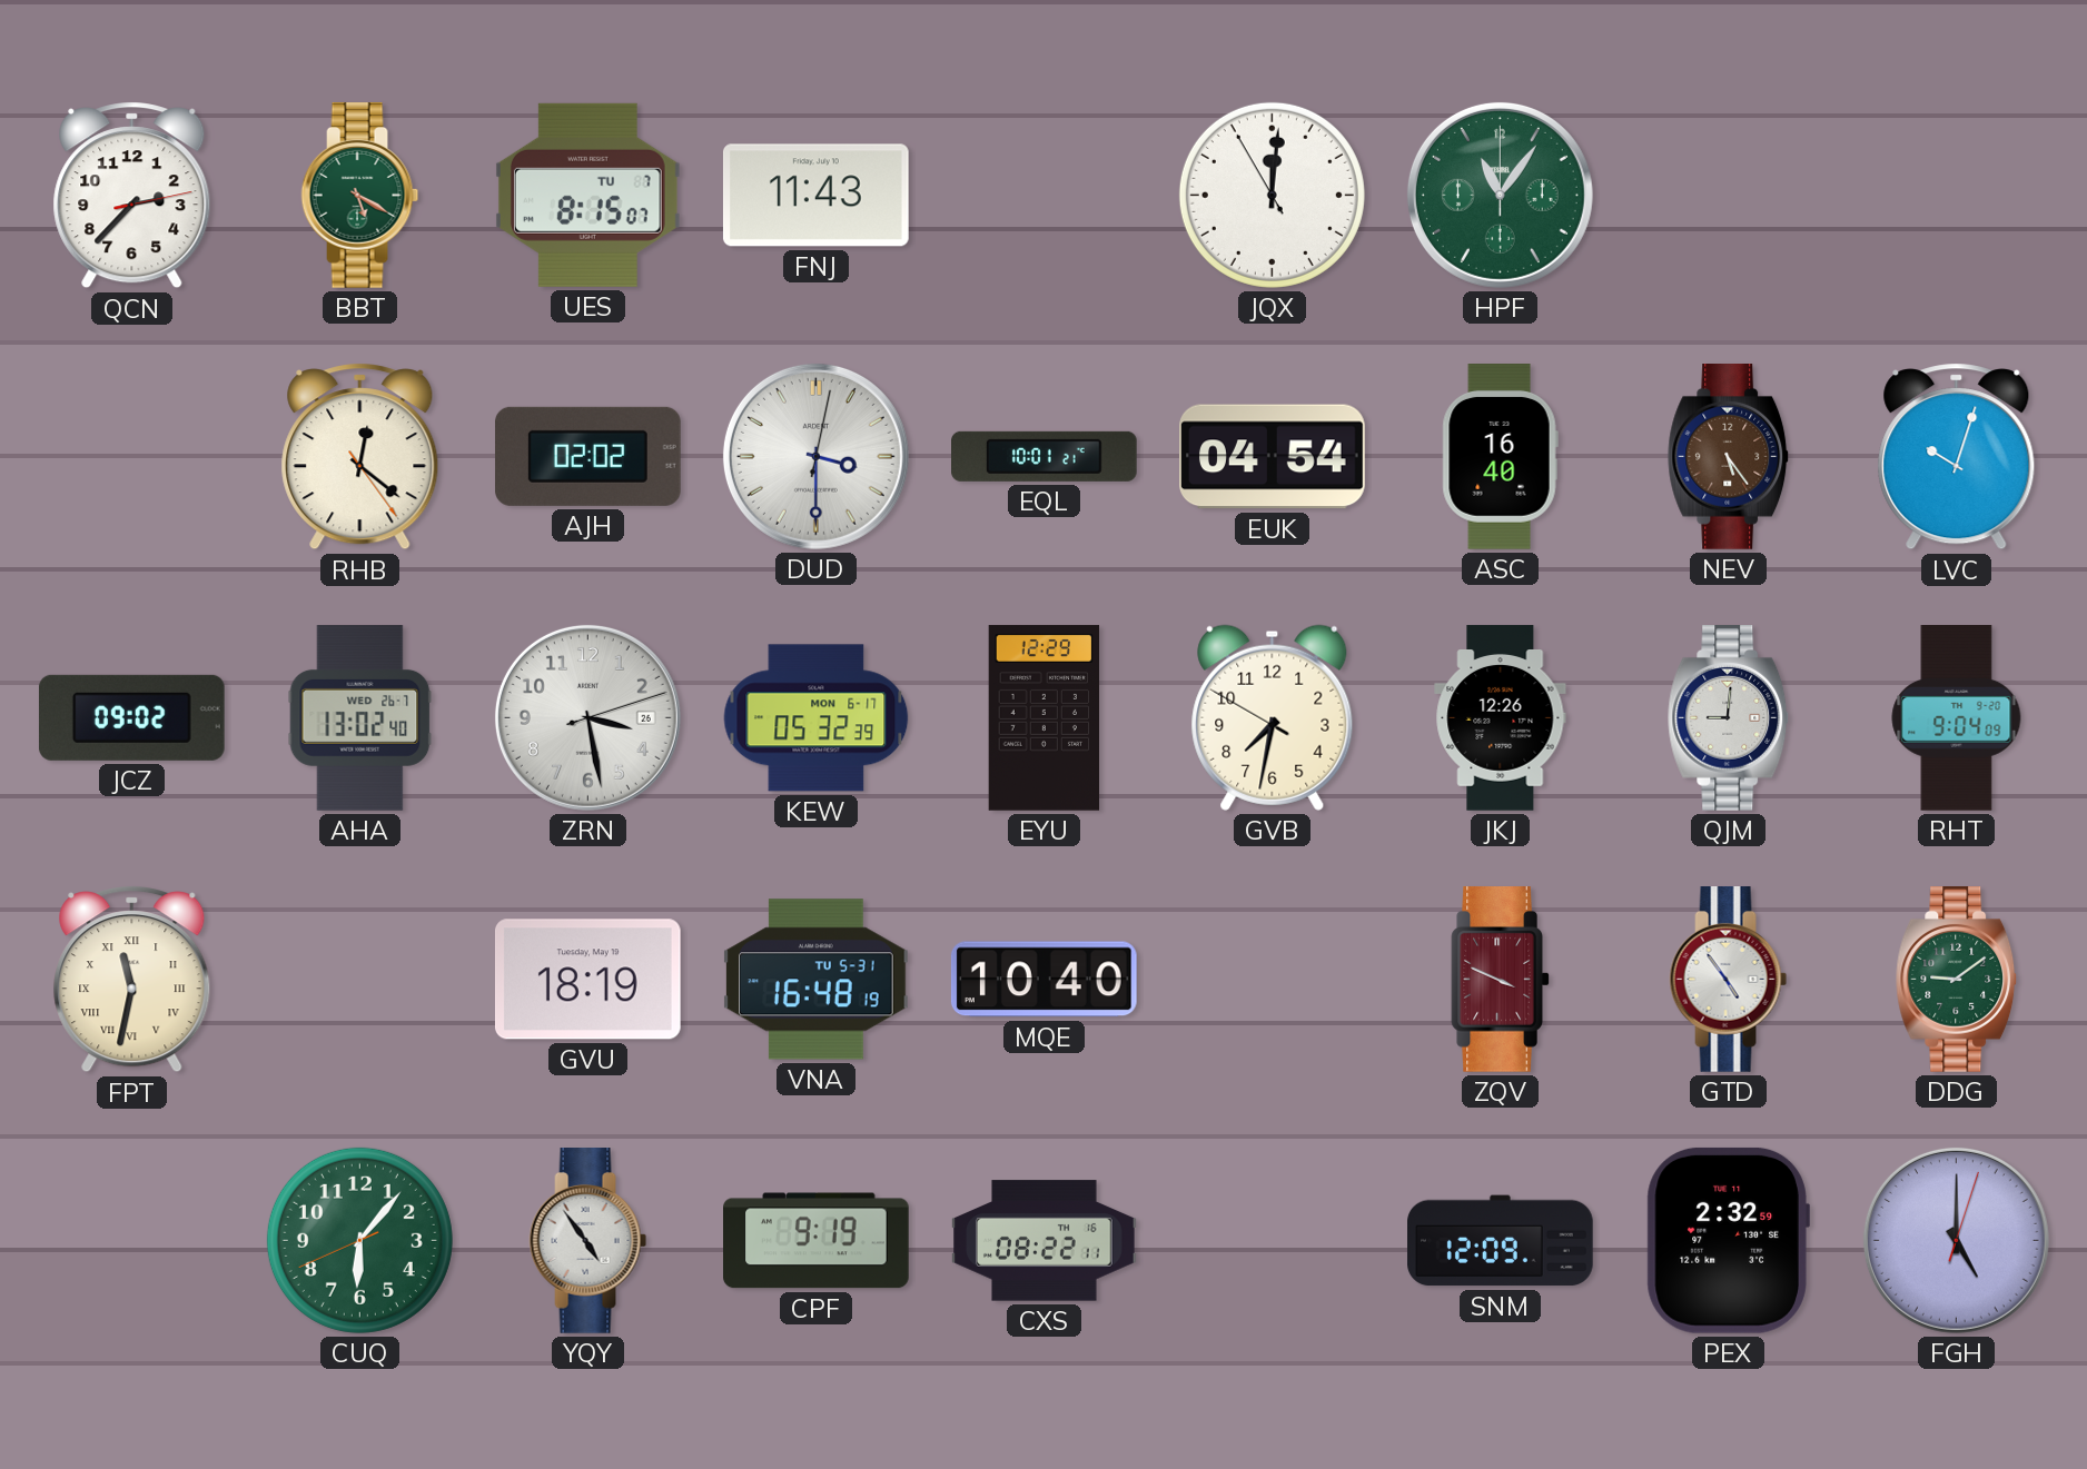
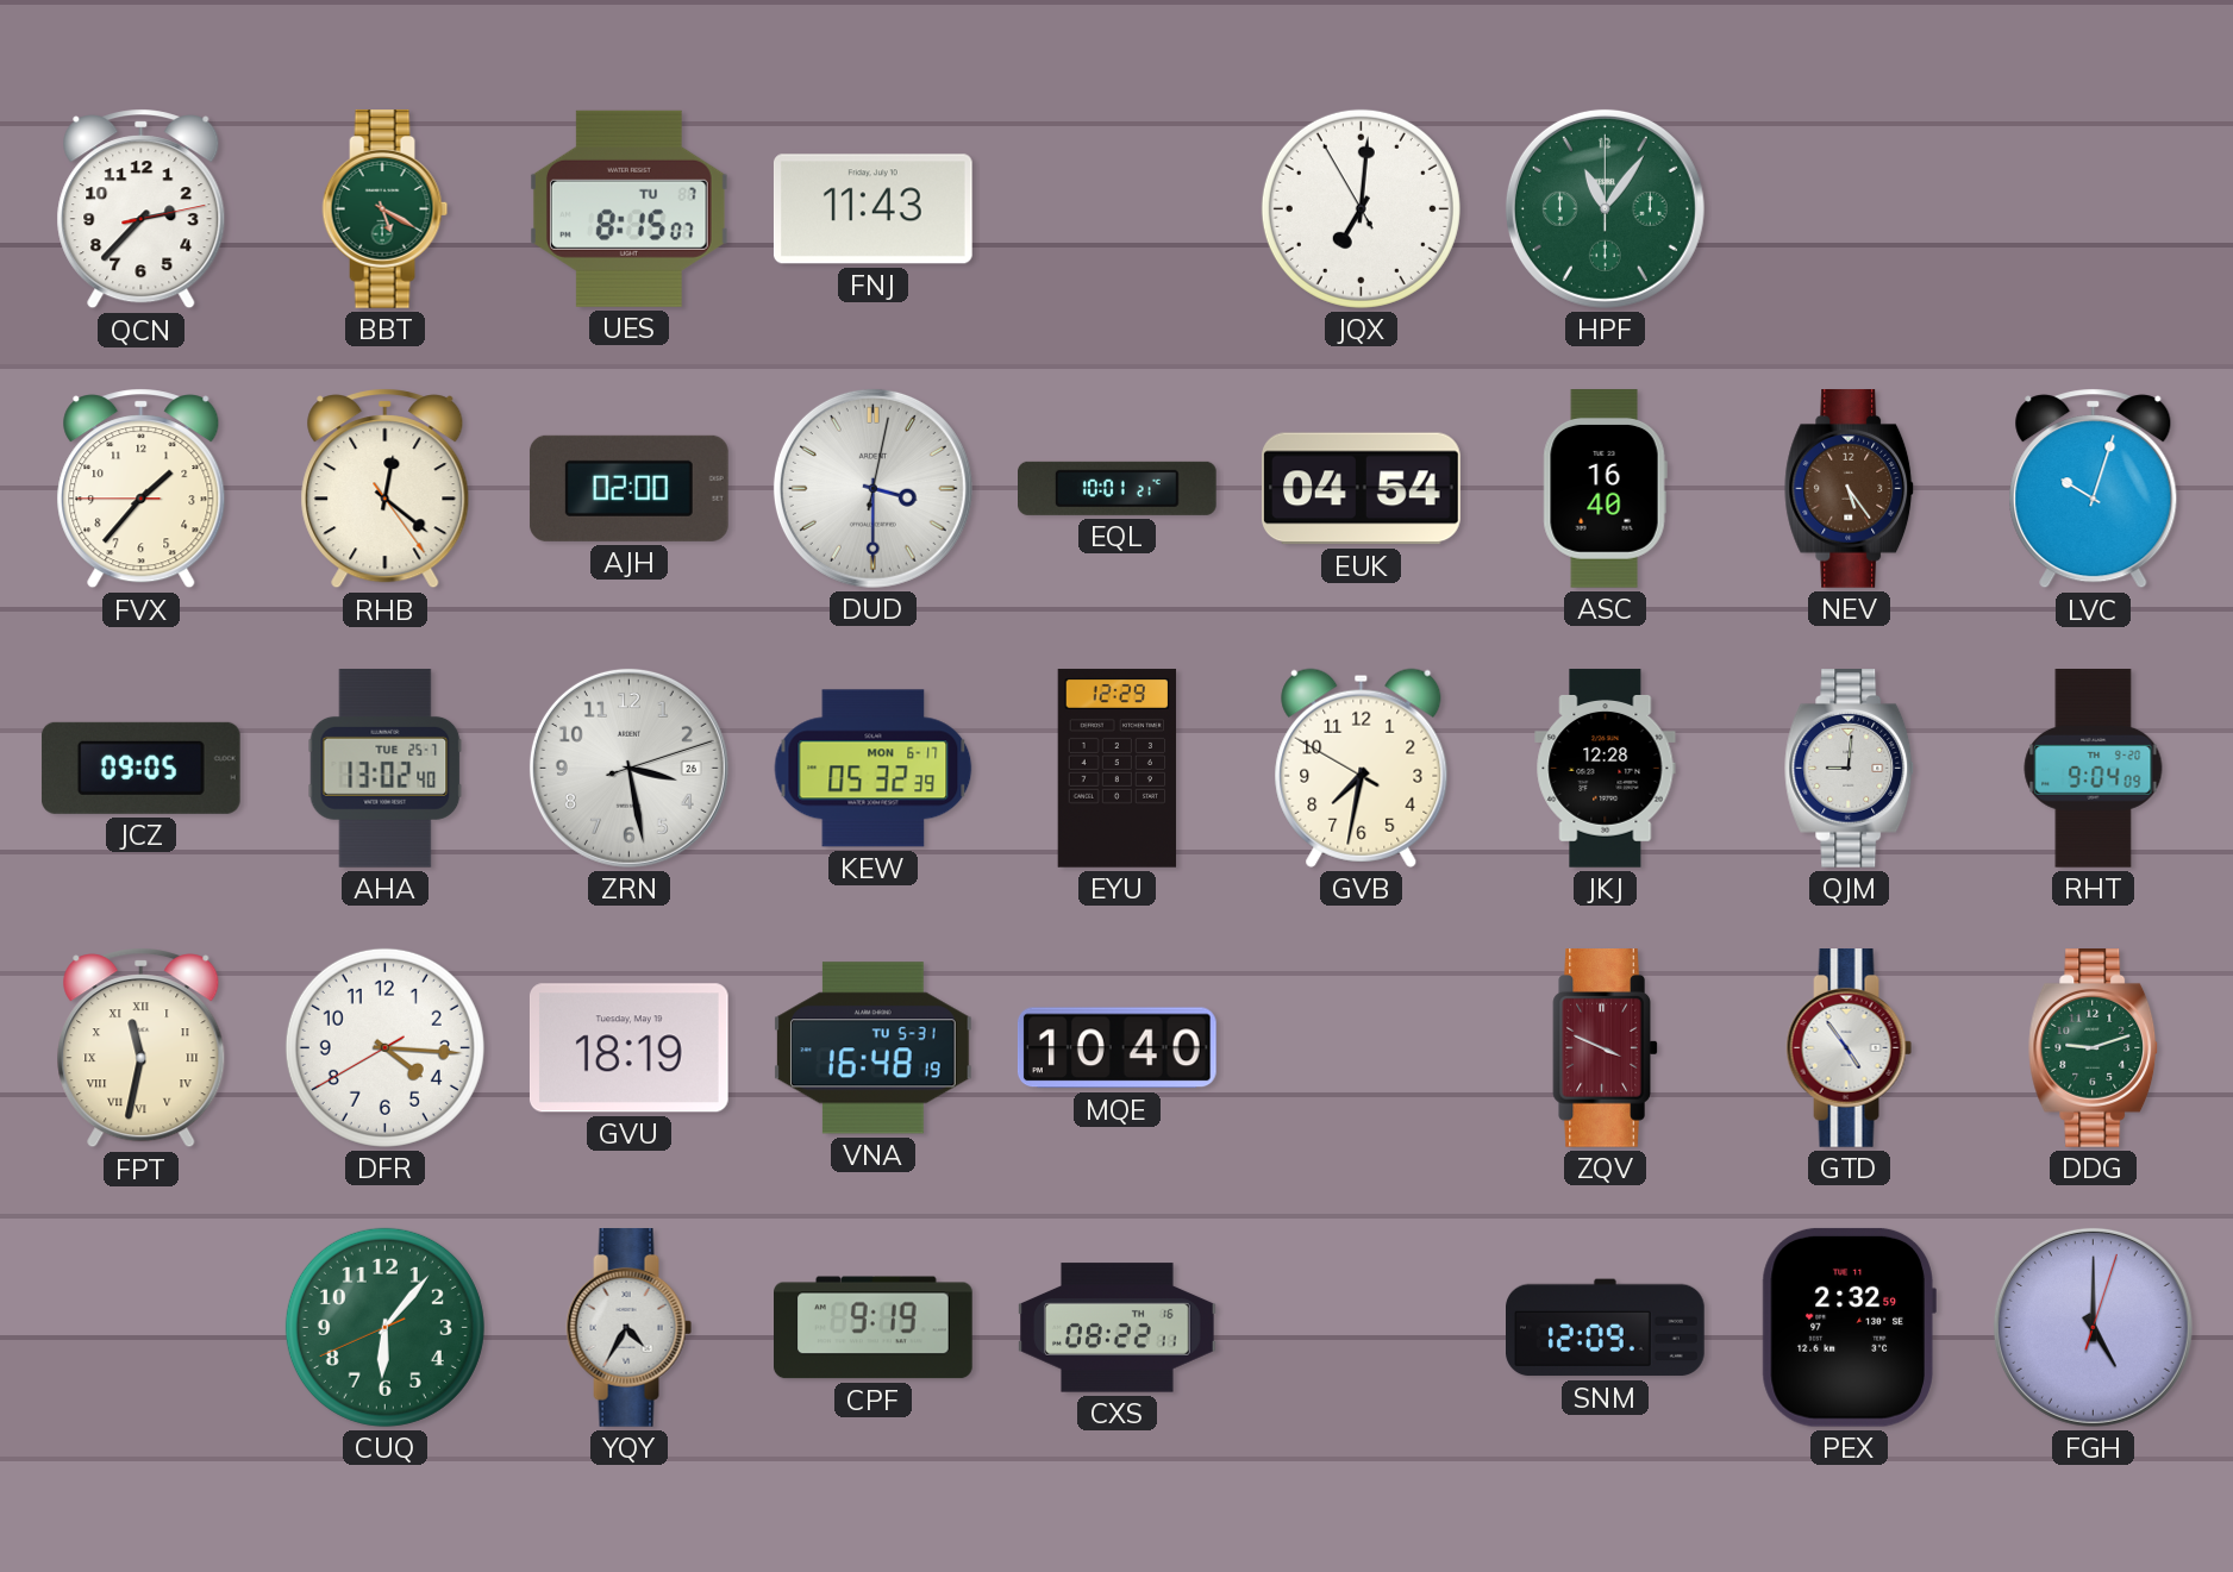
JQX: 12:00 -> 7:00
FVX: none -> 1:36
AJH: 02:02 -> 02:00
JCZ: 09:02 -> 09:05
AHA date: WED 26-7 -> TUE 25-7
JKJ: 12:26 -> 12:28
DFR: none -> 4:15
DDG: 9:09 -> 9:12
YQY: 4:54 -> 4:35
